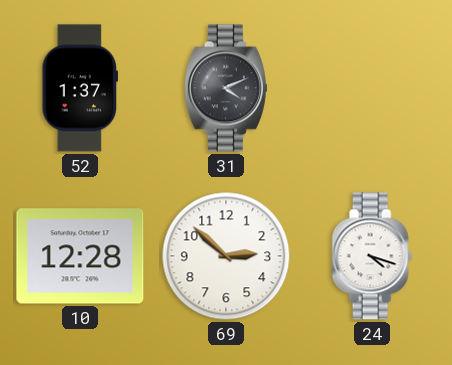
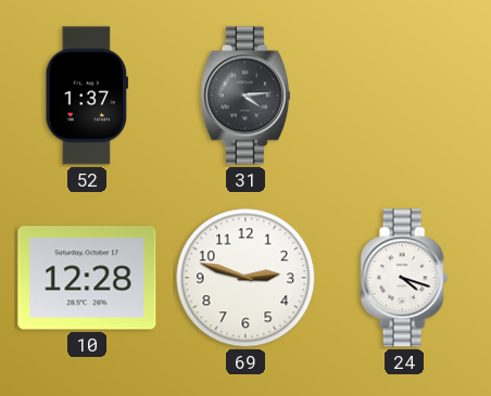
31: 4:11 -> 4:14
69: 2:52 -> 2:48
